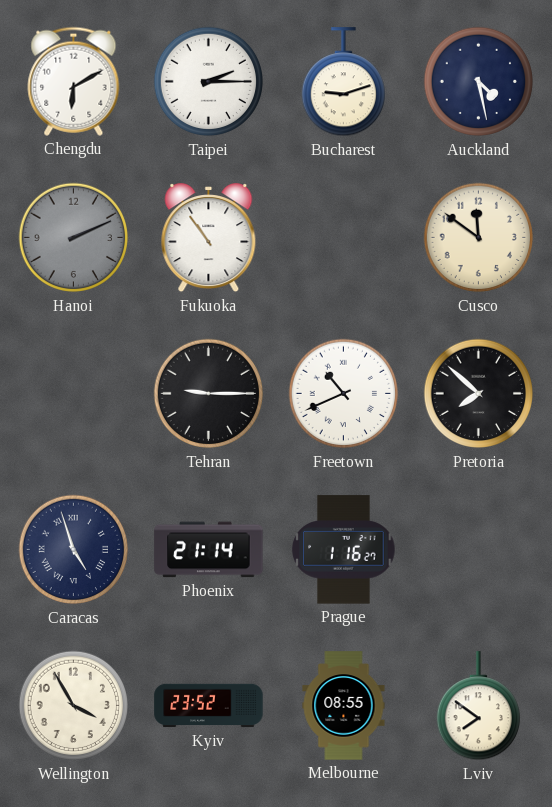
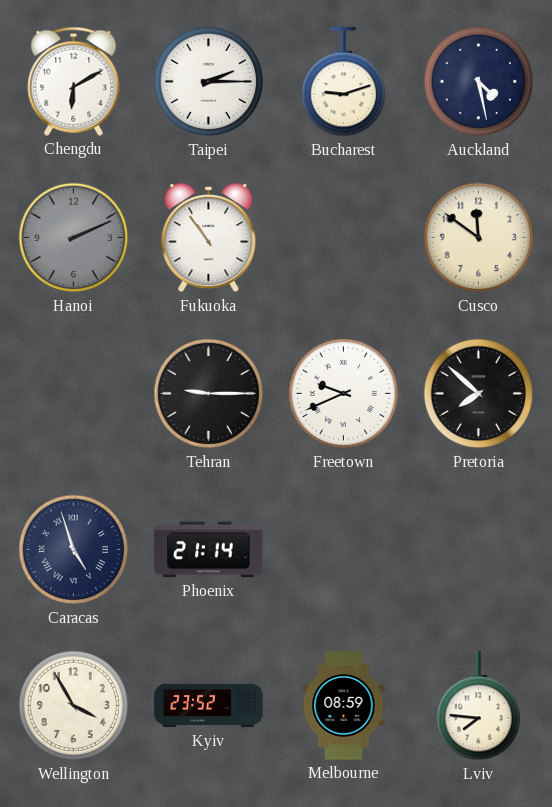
Freetown: 10:41 -> 9:41
Prague: 1:16 -> none
Melbourne: 08:55 -> 08:59
Lviv: 7:51 -> 7:46
